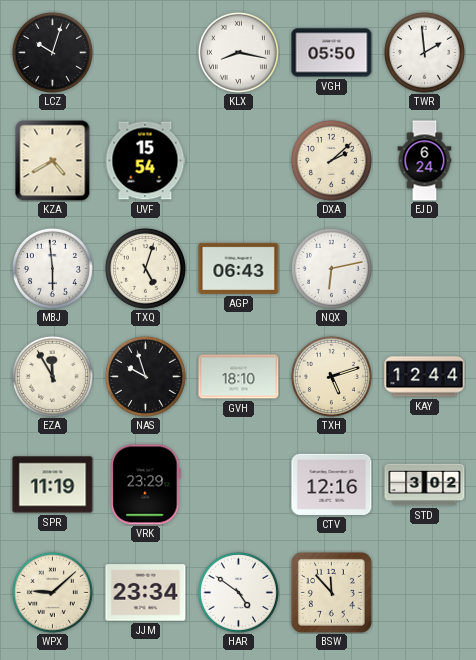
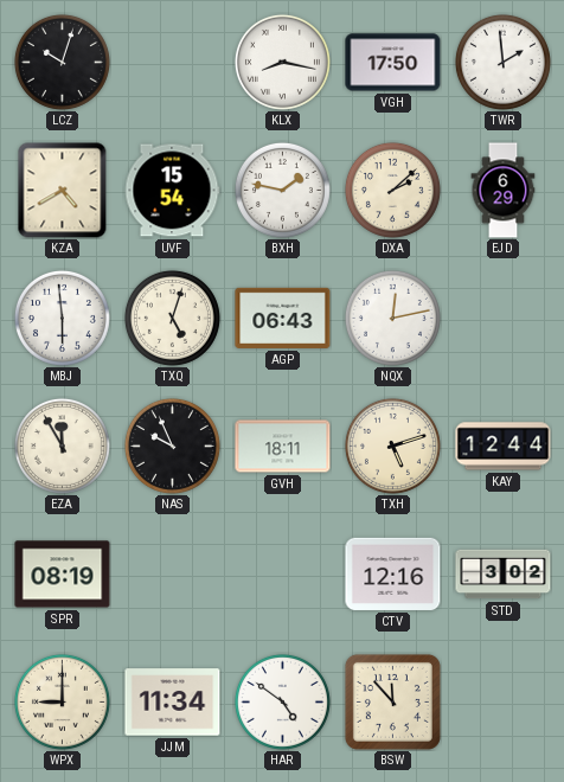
VGH: 05:50 -> 17:50
BXH: none -> 1:47
EJD: 6:24 -> 6:29
NQX: 6:13 -> 12:13
NAS: 9:57 -> 9:56
GVH: 18:10 -> 18:11
SPR: 11:19 -> 08:19
VRK: 23:29 -> none
WPX: 9:08 -> 9:00
JJM: 23:34 -> 11:34
